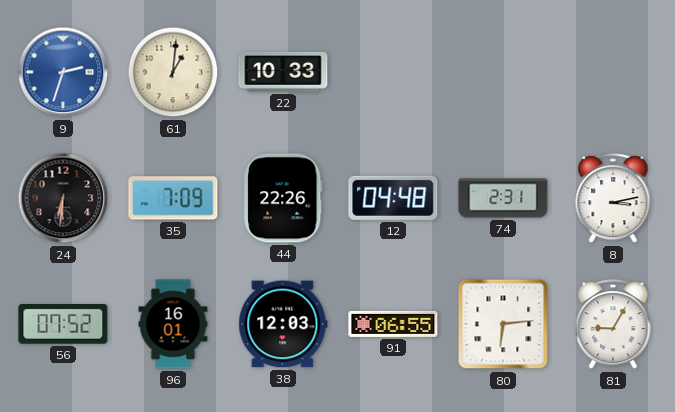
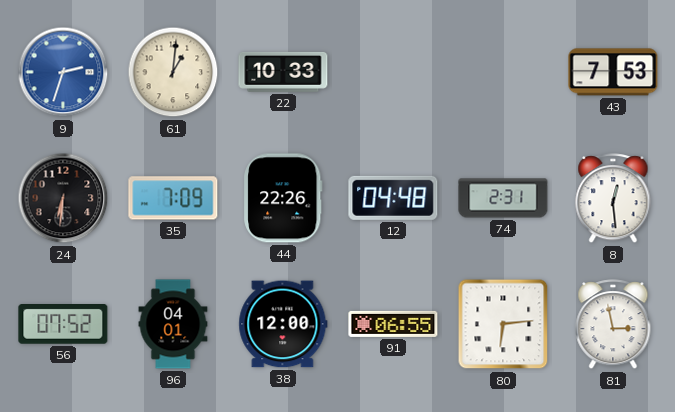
43: none -> 7:53
8: 3:13 -> 12:29
96: 16:01 -> 04:01
38: 12:03 -> 12:00
81: 9:05 -> 2:58
